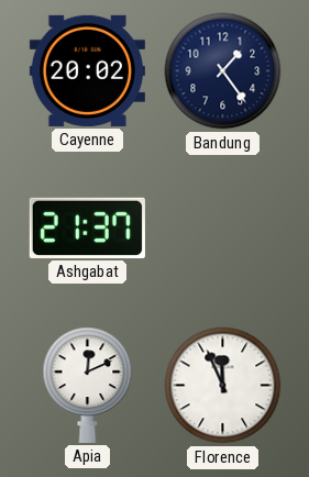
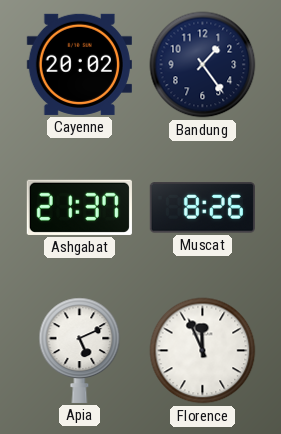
Muscat: none -> 8:26
Apia: 12:11 -> 5:11
